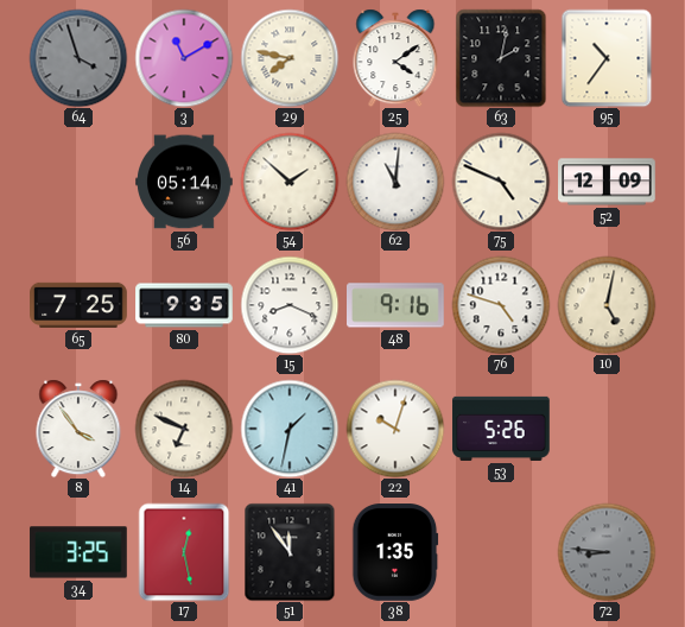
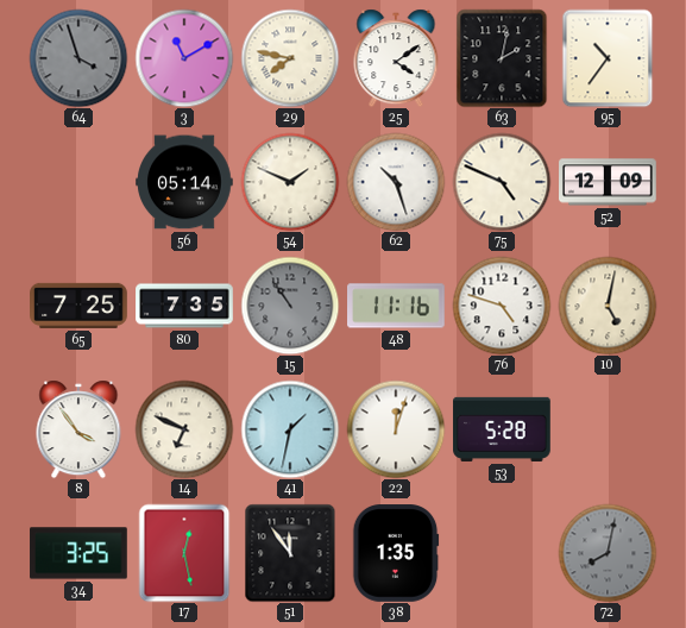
54: 1:52 -> 1:49
62: 11:01 -> 10:27
80: 9:35 -> 7:35
15: 8:19 -> 10:54
15 dial: white -> grey
48: 9:16 -> 11:16
22: 10:03 -> 12:03
53: 5:26 -> 5:28
72: 8:46 -> 8:02
